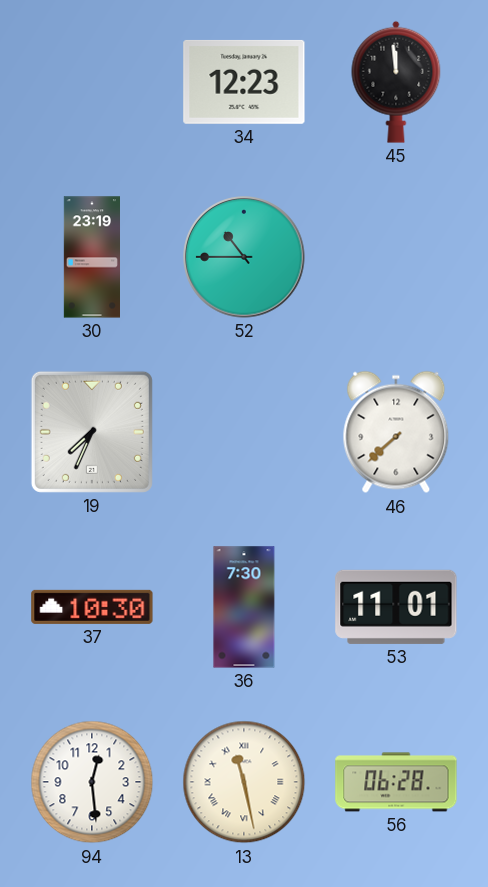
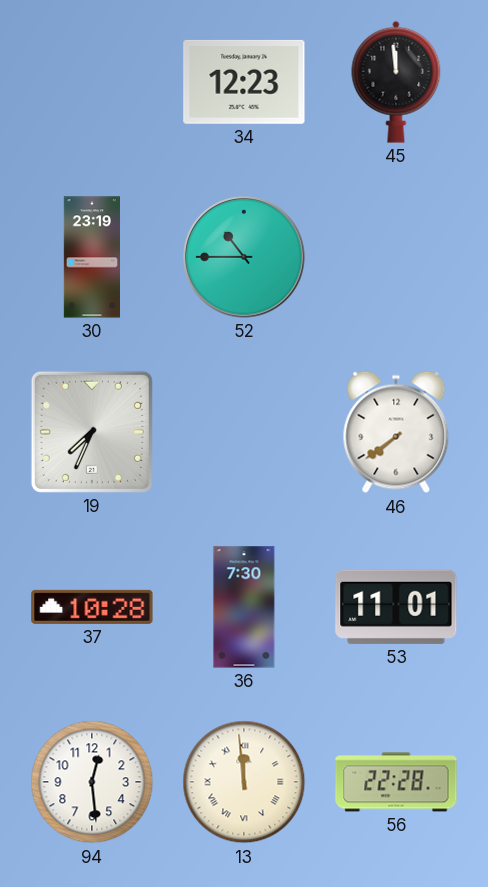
46: 7:38 -> 7:39
37: 10:30 -> 10:28
13: 11:28 -> 11:59
56: 06:28 -> 22:28
